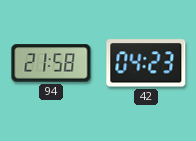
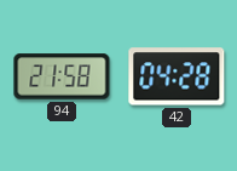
42: 04:23 -> 04:28
